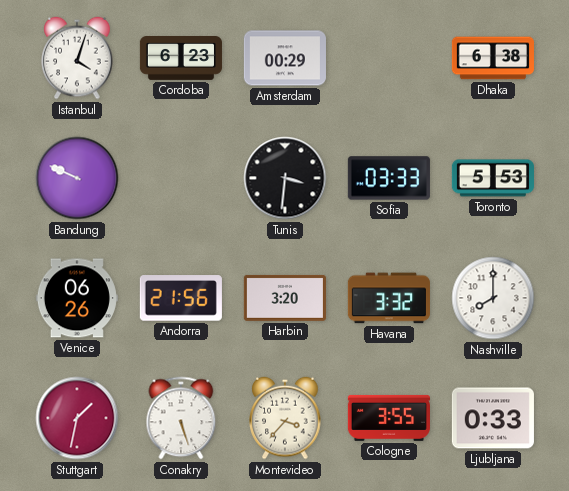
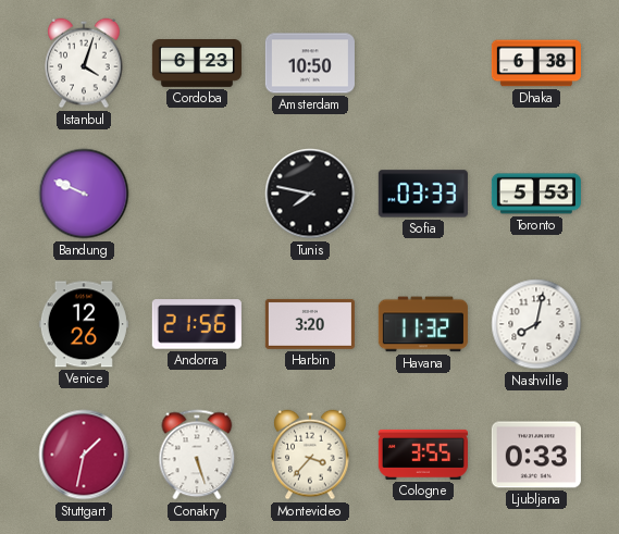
Amsterdam: 00:29 -> 10:50
Tunis: 3:31 -> 7:47
Venice: 06:26 -> 12:26
Havana: 3:32 -> 11:32
Nashville: 8:00 -> 8:02
